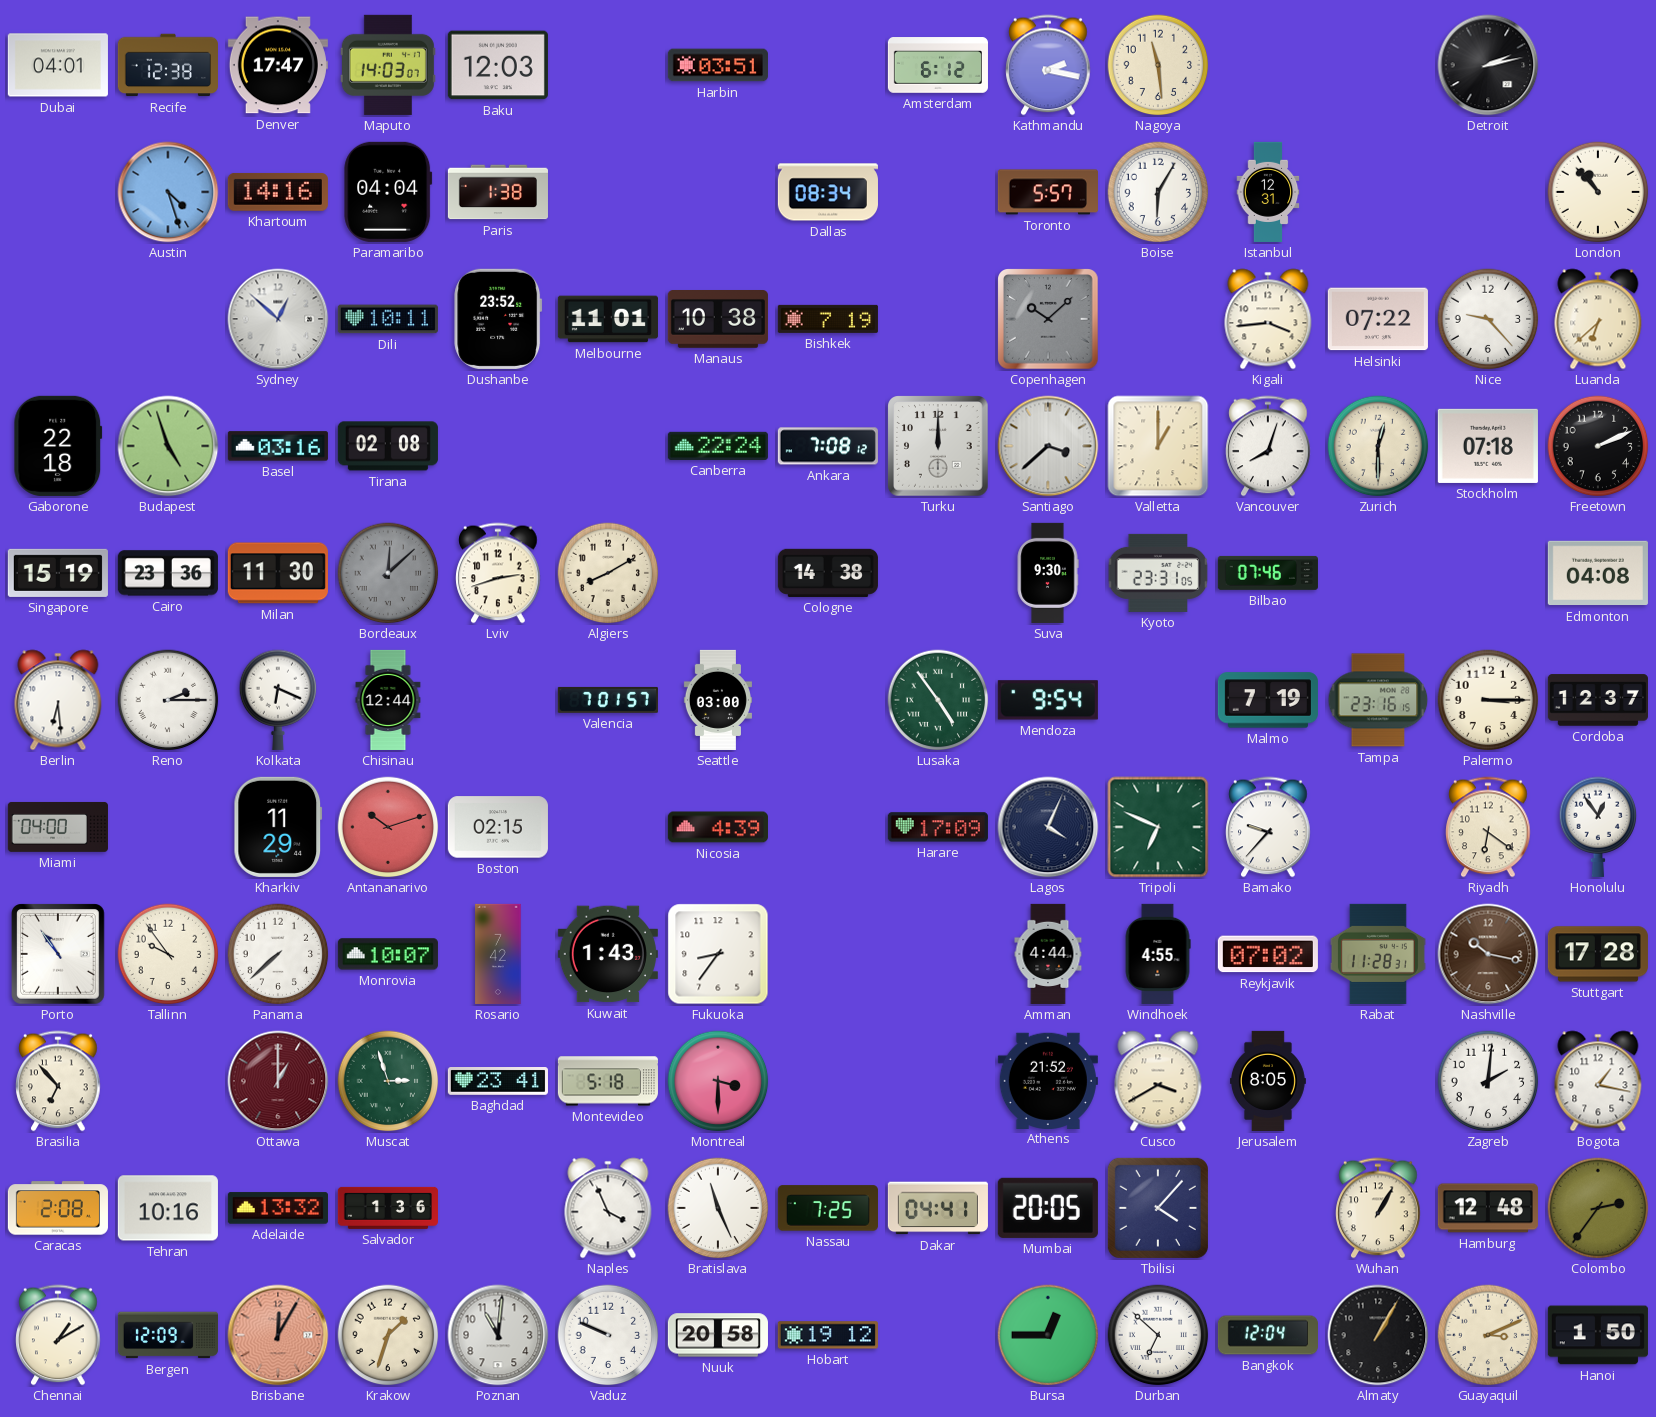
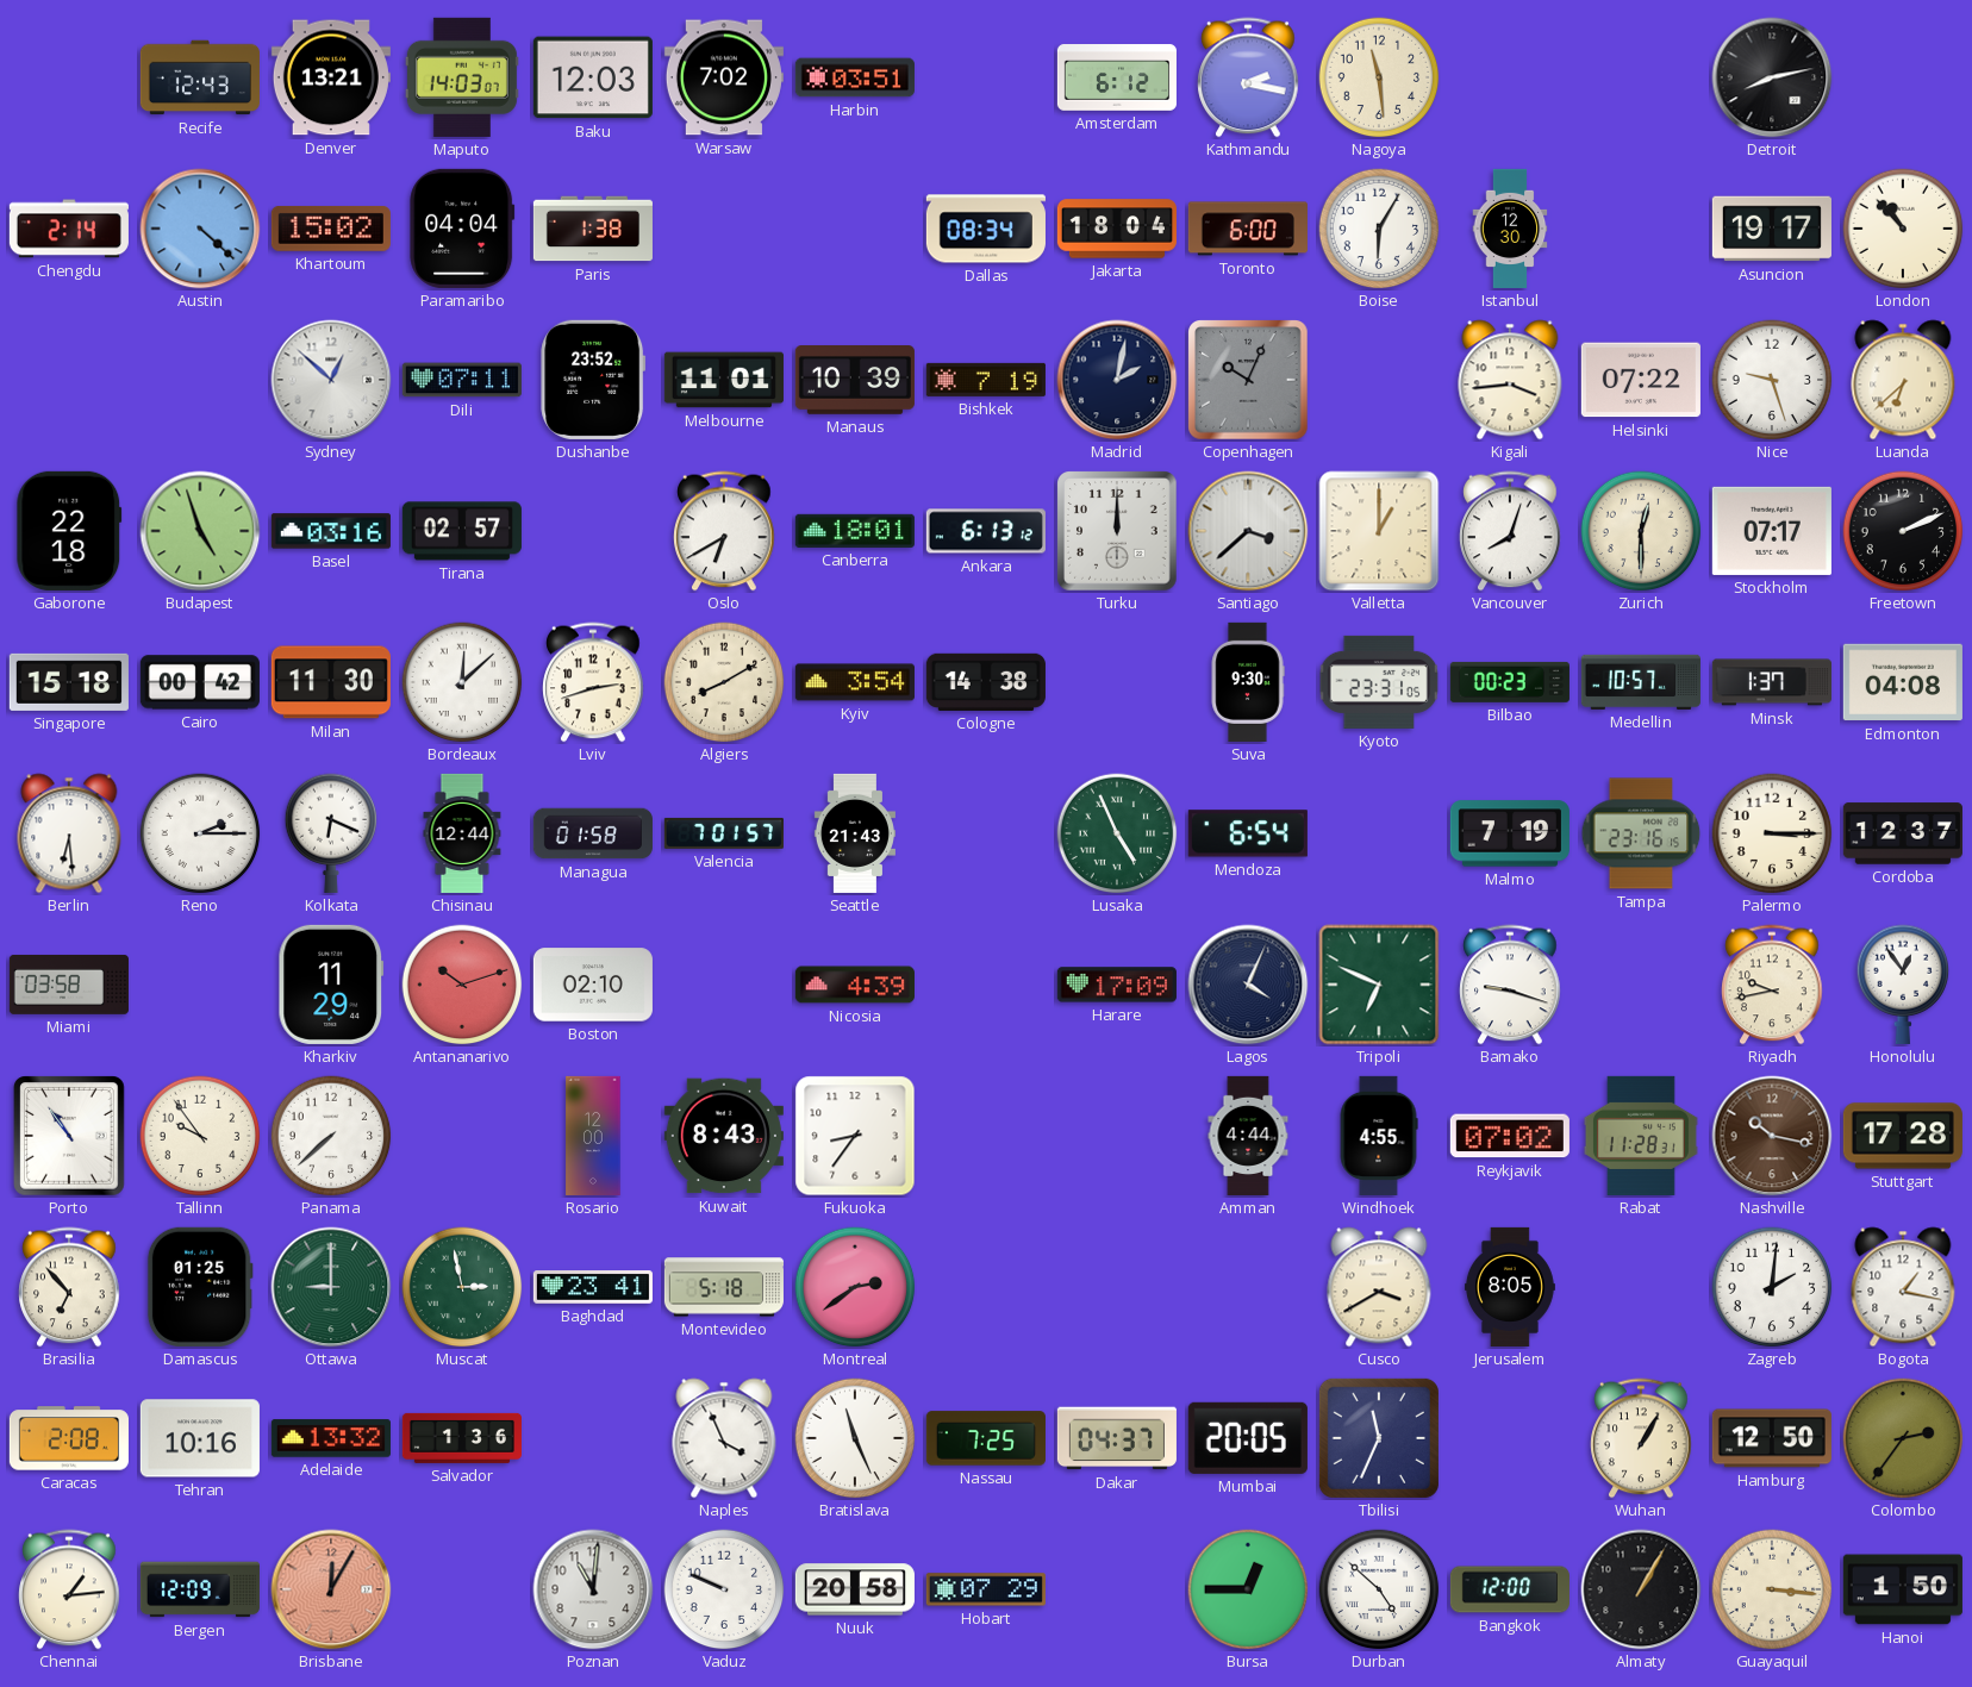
Dubai: 04:01 -> none
Recife: 12:38 -> 12:43
Denver: 17:47 -> 13:21
Warsaw: none -> 7:02
Detroit: 2:13 -> 8:13
Chengdu: none -> 2:14
Austin: 4:27 -> 4:22
Khartoum: 14:16 -> 15:02
Jakarta: none -> 18:04
Toronto: 5:57 -> 6:00
Istanbul: 12:31 -> 12:30
Asuncion: none -> 19:17
Dili: 10:11 -> 07:11
Manaus: 10:38 -> 10:39
Madrid: none -> 2:02
Copenhagen: 10:08 -> 10:04
Nice: 9:23 -> 9:27
Tirana: 02:08 -> 02:57
Oslo: none -> 6:40
Canberra: 22:24 -> 18:01
Ankara: 7:08 -> 6:13
Stockholm: 07:18 -> 07:17
Singapore: 15:19 -> 15:18
Cairo: 23:36 -> 00:42
Bordeaux dial: grey -> white
Kyiv: none -> 3:54
Bilbao: 07:46 -> 00:23
Medellin: none -> 10:57
Minsk: none -> 1:37
Managua: none -> 01:58
Seattle: 03:00 -> 21:43
Lusaka: 4:54 -> 4:56
Mendoza: 9:54 -> 6:54
Miami: 04:00 -> 03:58
Boston: 02:15 -> 02:10
Bamako: 9:37 -> 9:18
Riyadh: 6:21 -> 9:43
Monrovia: 10:07 -> none
Rosario: 7:42 -> 12:00
Kuwait: 1:43 -> 8:43
Damascus: none -> 01:25
Ottawa: 1:00 -> 9:00
Ottawa dial: burgundy -> green
Muscat: 2:57 -> 2:58
Montreal: 3:30 -> 2:39
Athens: 21:52 -> none
Dakar: 04:41 -> 04:37
Tbilisi: 4:07 -> 11:34
Hamburg: 12:48 -> 12:50
Chennai: 1:10 -> 1:14
Krakow: 1:33 -> none
Hobart: 19:12 -> 07:29
Durban: 6:52 -> 4:52
Bangkok: 12:04 -> 12:00
Guayaquil: 3:11 -> 3:16
